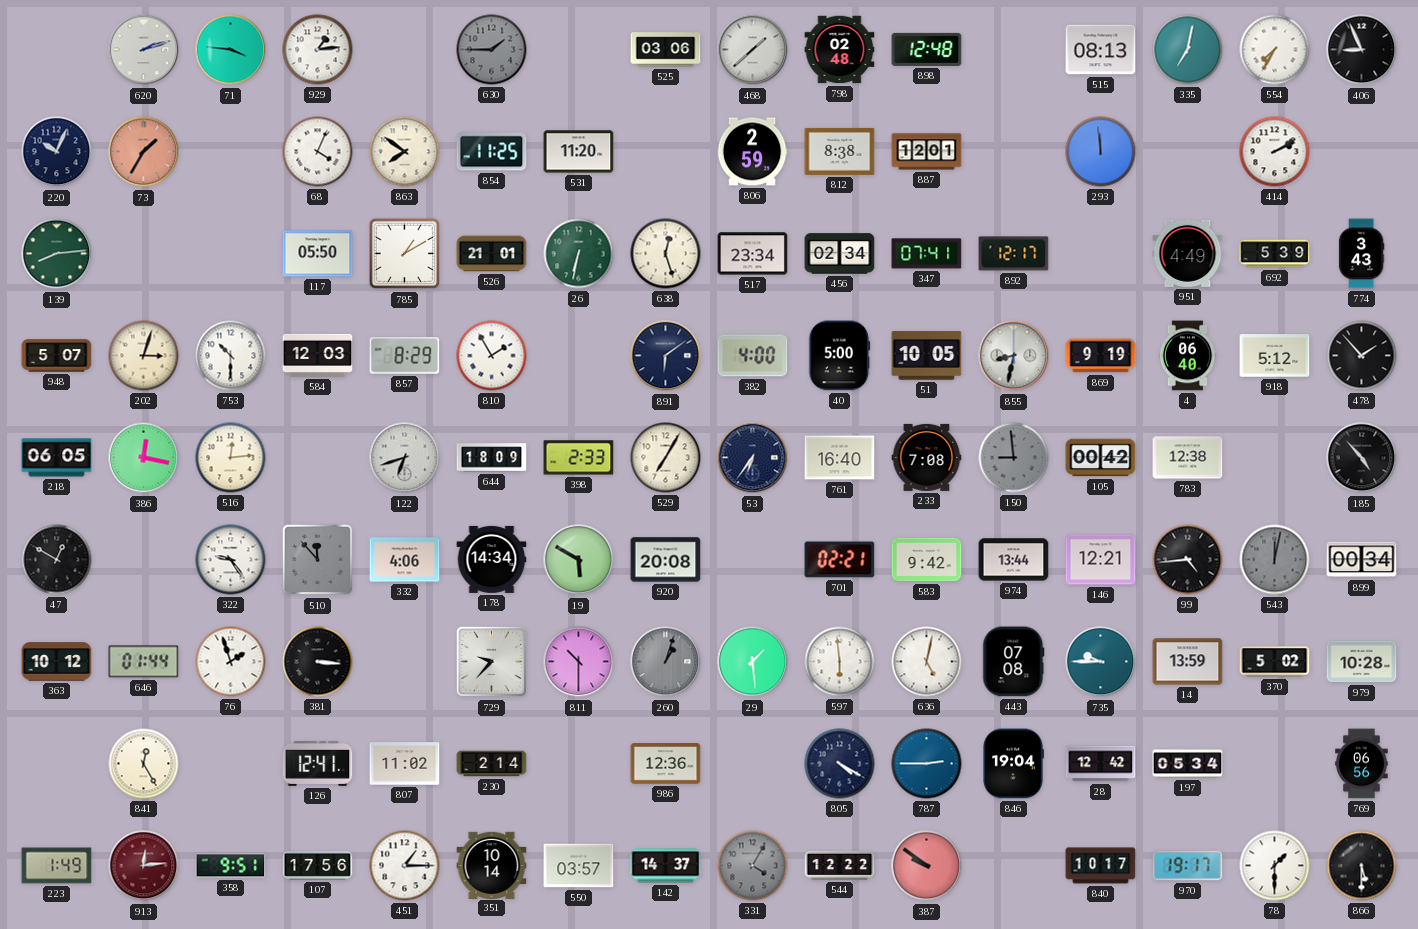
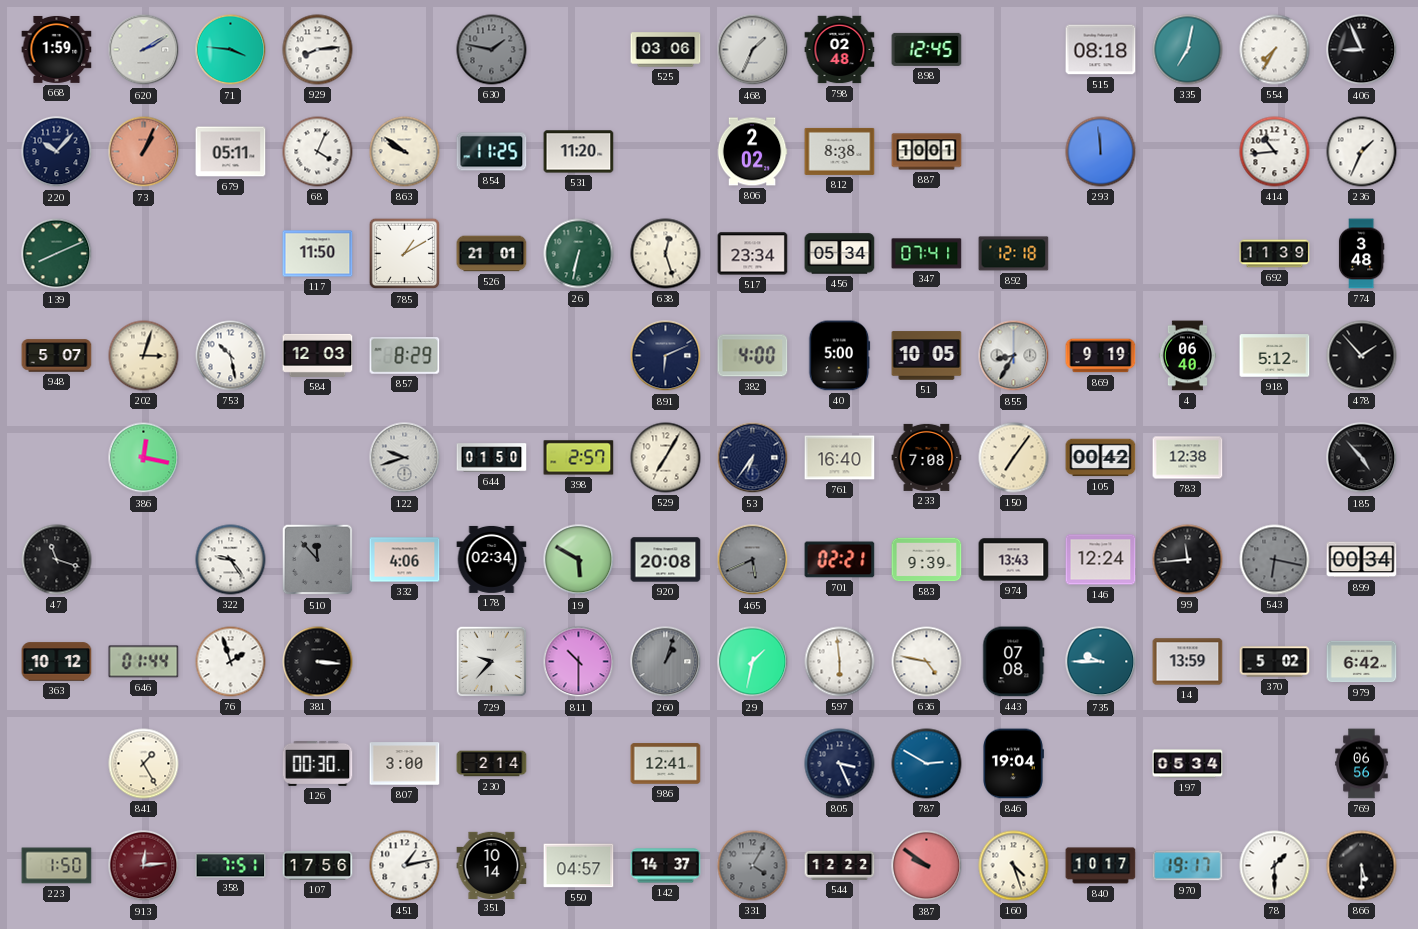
668: none -> 1:59
620: 2:12 -> 2:10
929: 1:14 -> 8:14
630: 1:45 -> 1:47
468: 1:38 -> 1:34
898: 12:48 -> 12:45
515: 08:13 -> 08:18
220: 10:04 -> 10:07
73: 1:35 -> 1:04
679: none -> 05:11
863: 7:51 -> 9:51
806: 2:59 -> 2:02
887: 12:01 -> 10:01
414: 2:10 -> 10:44
236: none -> 1:34
139: 8:14 -> 8:11
117: 05:50 -> 11:50
456: 02:34 -> 05:34
892: 12:17 -> 12:18
951: 4:49 -> none
692: 5:39 -> 11:39
774: 3:43 -> 3:48
753: 10:30 -> 10:28
810: 1:55 -> none
891: 6:09 -> 6:11
855: 8:32 -> 8:35
218: 06:05 -> none
516: 12:14 -> none
122: 6:42 -> 9:42
644: 18:09 -> 01:50
398: 2:33 -> 2:57
150: 8:59 -> 7:06
150 dial: grey -> cream
47: 12:50 -> 11:18
178: 14:34 -> 02:34
465: none -> 5:41
583: 9:42 -> 9:39
974: 13:44 -> 13:43
146: 12:21 -> 12:24
99: 4:44 -> 11:44
543: 12:02 -> 6:17
29: 1:29 -> 1:32
636: 5:02 -> 4:47
979: 10:28 -> 6:42
841: 12:25 -> 1:25
126: 12:41 -> 00:30
807: 11:02 -> 3:00
986: 12:36 -> 12:41
805: 4:20 -> 3:26
787: 2:45 -> 2:50
28: 12:42 -> none
223: 1:49 -> 1:50
358: 9:51 -> 7:51
451: 1:15 -> 1:13
550: 03:57 -> 04:57
160: none -> 4:27
